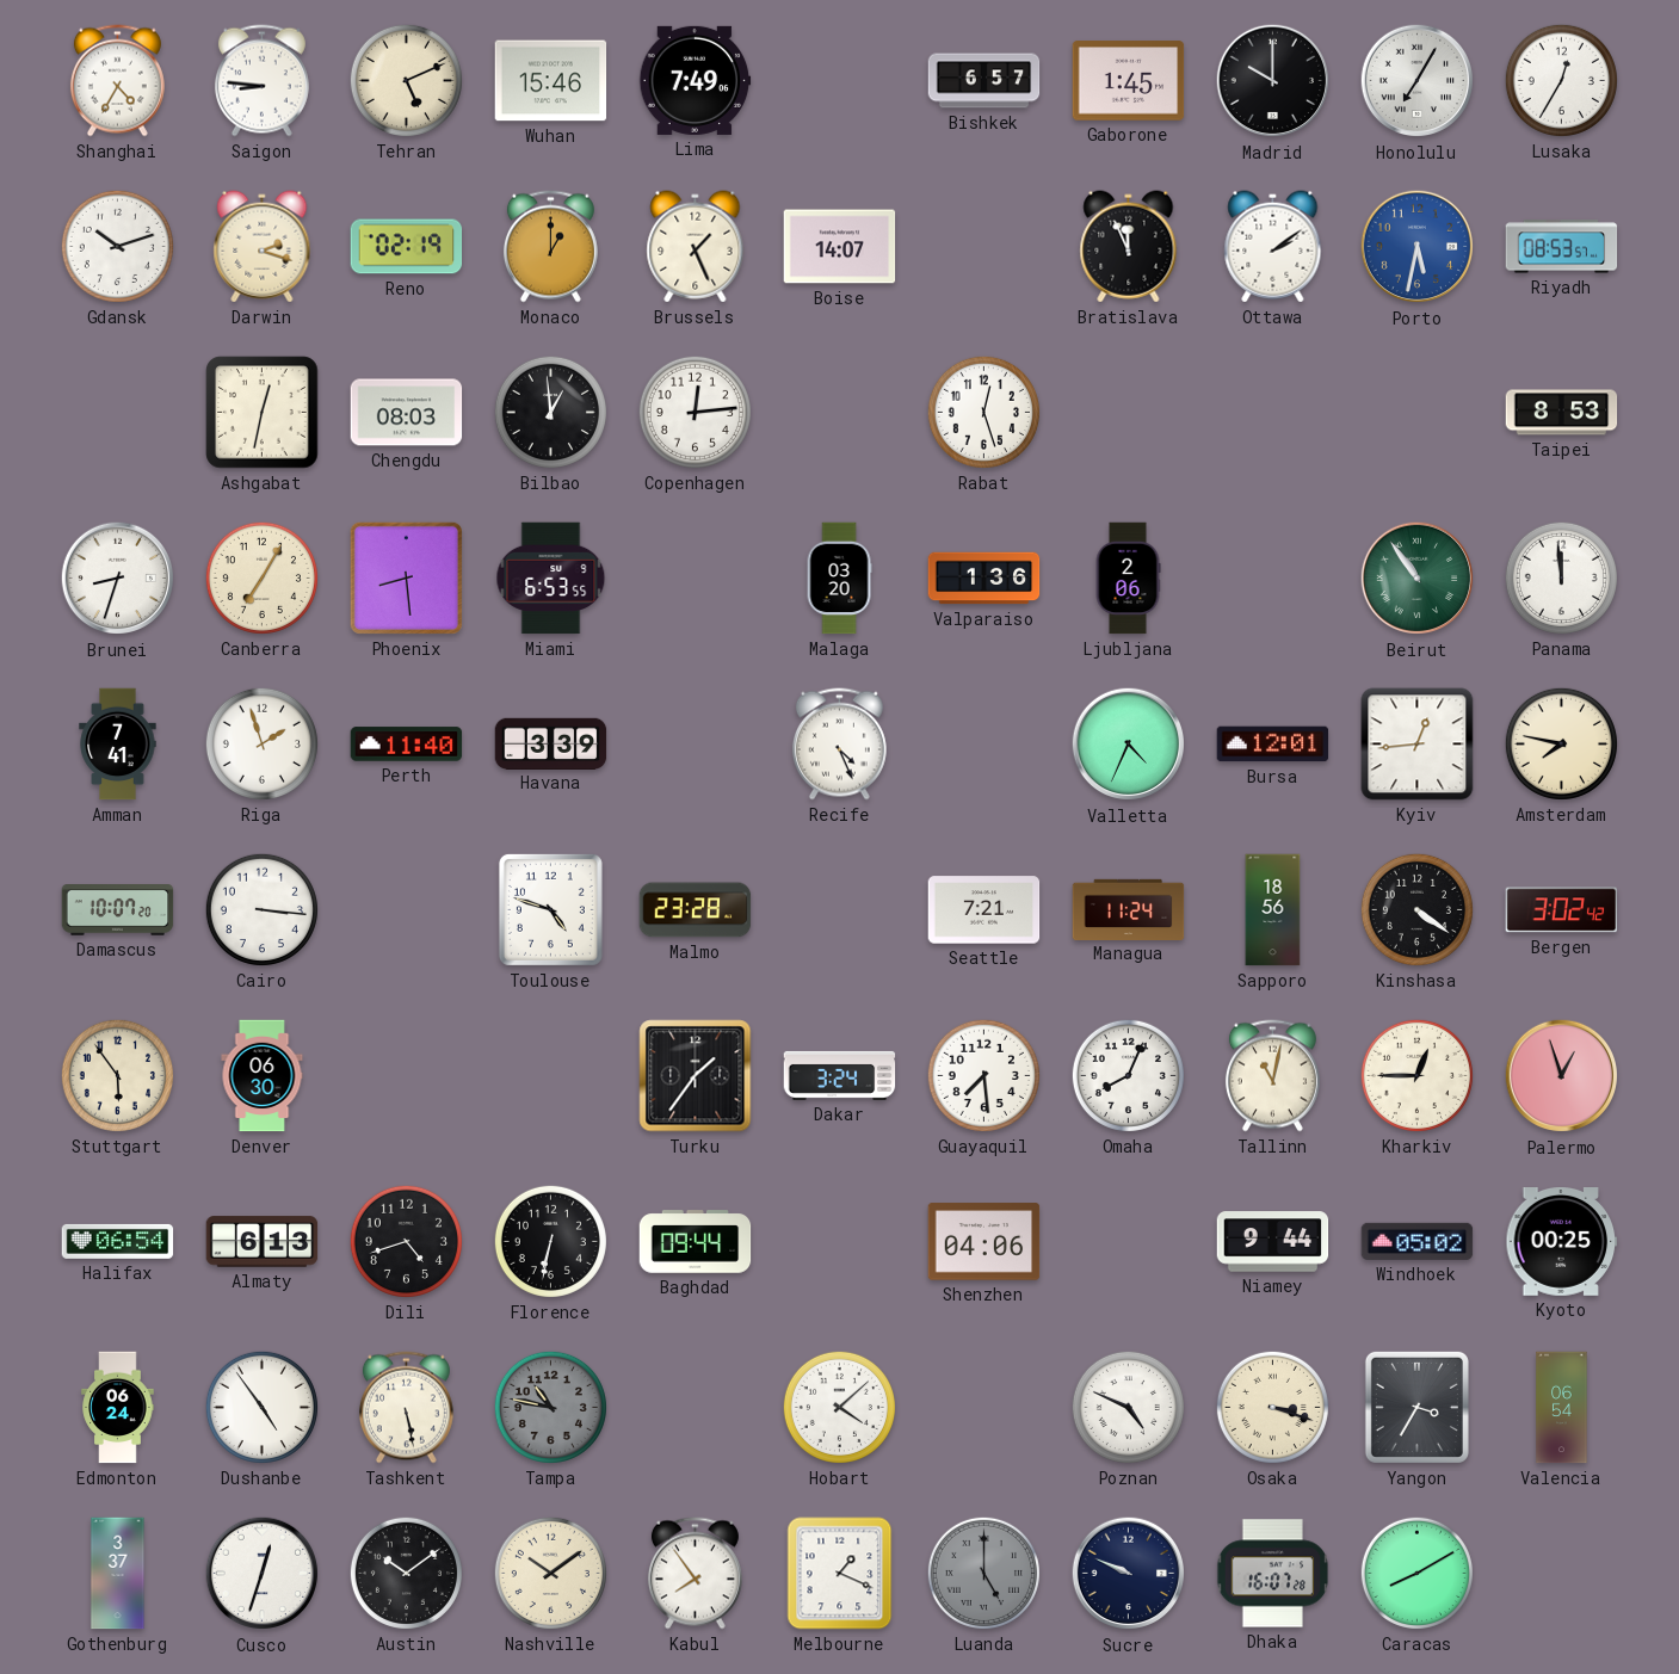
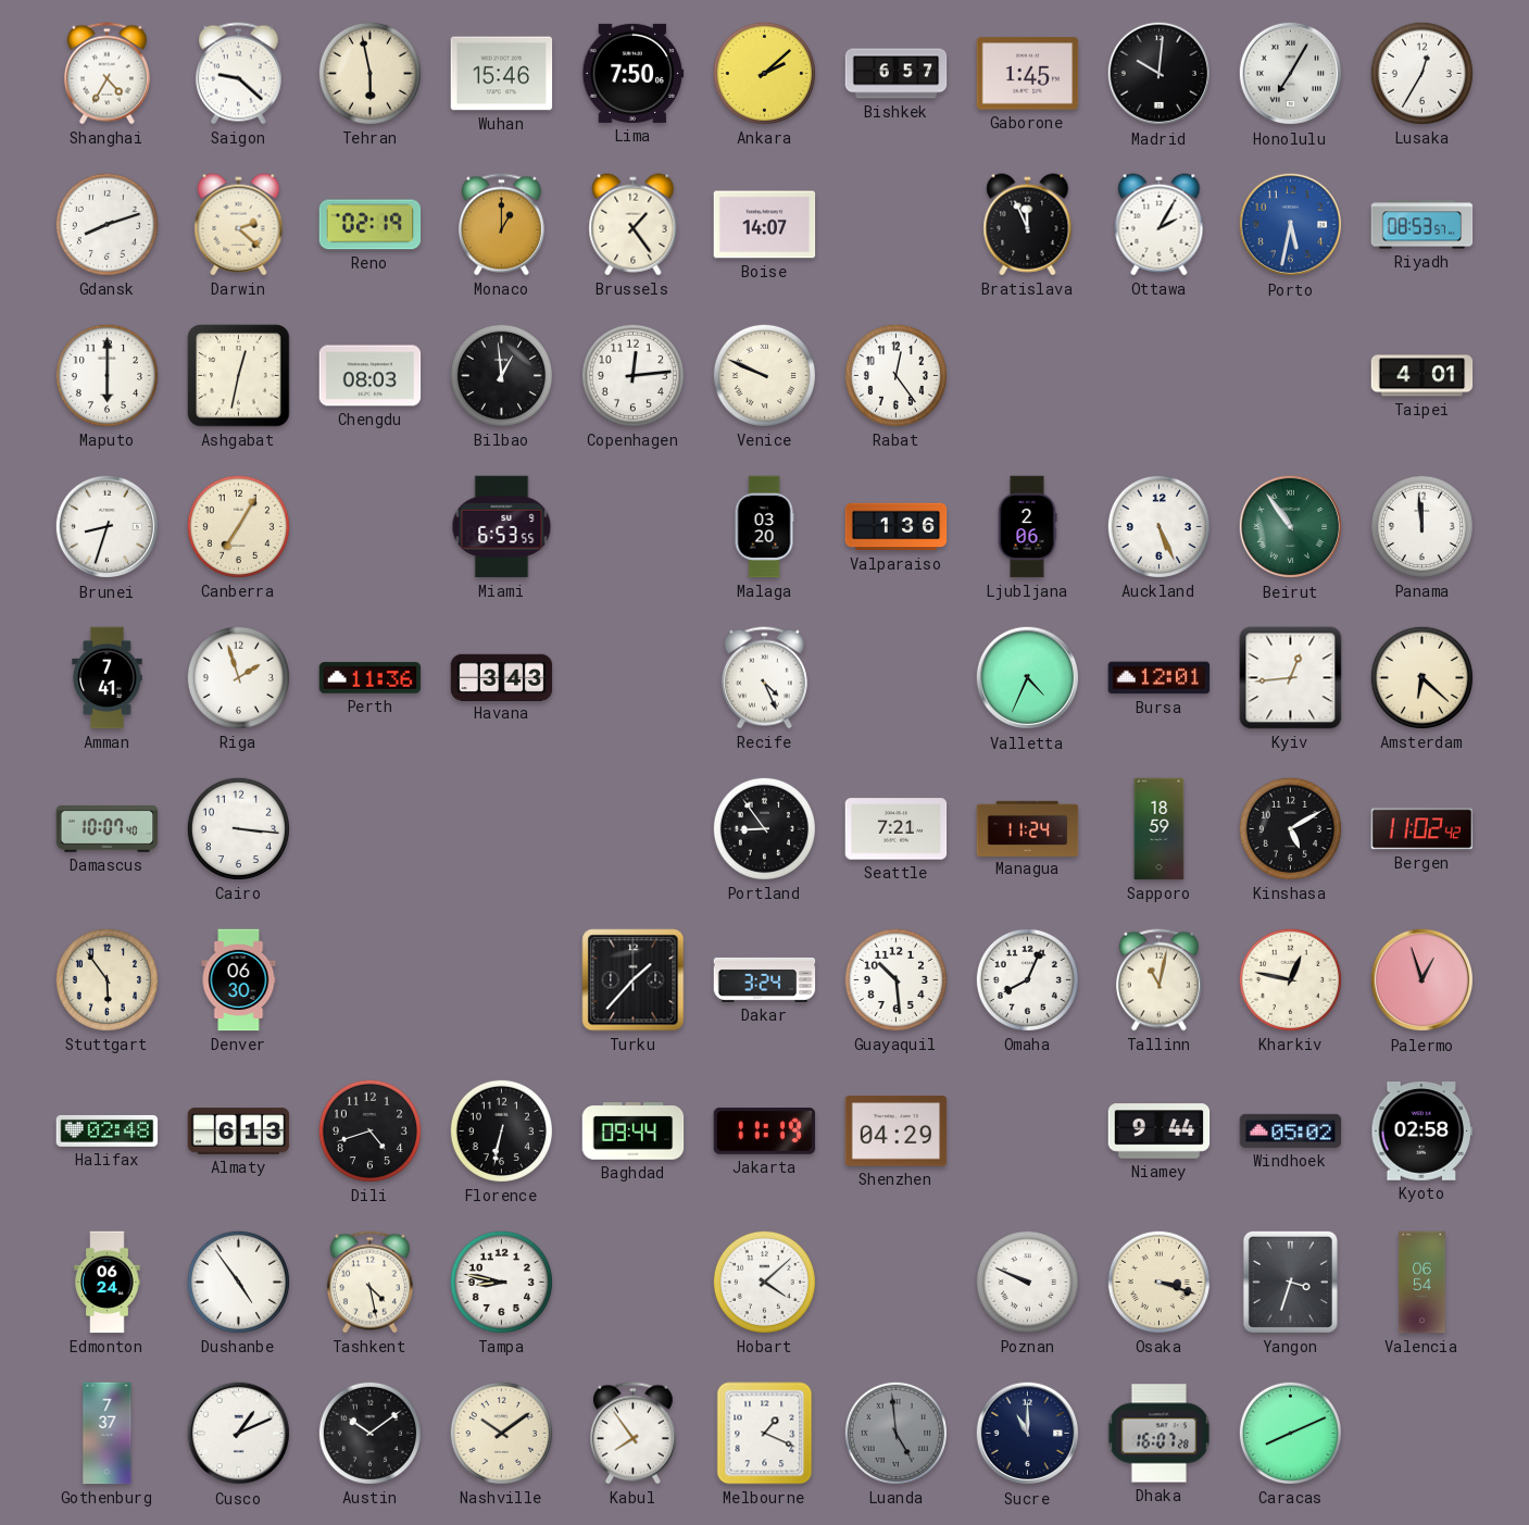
Saigon: 8:46 -> 9:22
Tehran: 5:11 -> 5:58
Lima: 7:49 -> 7:50
Ankara: none -> 2:08
Madrid: 10:00 -> 10:01
Gdansk: 10:12 -> 8:12
Darwin: 2:18 -> 2:22
Brussels: 1:26 -> 1:24
Ottawa: 2:09 -> 2:05
Maputo: none -> 6:00
Venice: none -> 9:49
Rabat: 12:27 -> 12:24
Taipei: 8:53 -> 4:01
Phoenix: 8:29 -> none
Auckland: none -> 5:26
Perth: 11:40 -> 11:36
Havana: 3:39 -> 3:43
Amsterdam: 7:47 -> 6:22
Damascus: 10:07:20 -> 10:07:40
Toulouse: 4:48 -> none
Malmo: 23:28 -> none
Portland: none -> 8:54
Sapporo: 18:56 -> 18:59
Kinshasa: 4:21 -> 5:10
Bergen: 3:02 -> 11:02
Turku: 1:36 -> 1:37
Guayaquil: 7:29 -> 10:29
Kharkiv: 12:45 -> 12:47
Halifax: 06:54 -> 02:48
Jakarta: none -> 11:19
Shenzhen: 04:06 -> 04:29
Kyoto: 00:25 -> 02:58
Tashkent: 5:28 -> 4:28
Tampa: 10:47 -> 8:47
Tampa dial: grey -> white
Poznan: 4:49 -> 9:49
Yangon: 3:35 -> 3:33
Gothenburg: 3:37 -> 7:37
Cusco: 12:33 -> 1:11
Luanda: 5:00 -> 4:59
Sucre: 9:49 -> 11:00
Caracas: 8:10 -> 8:11
